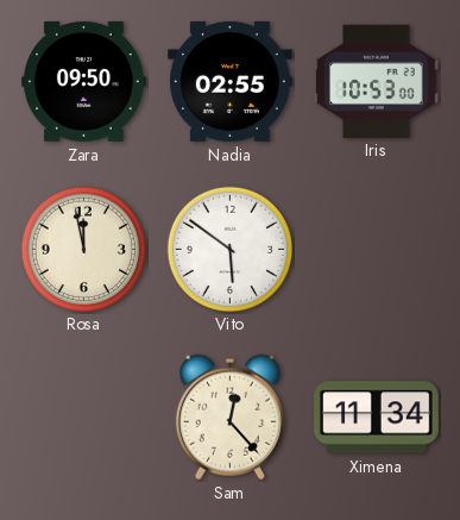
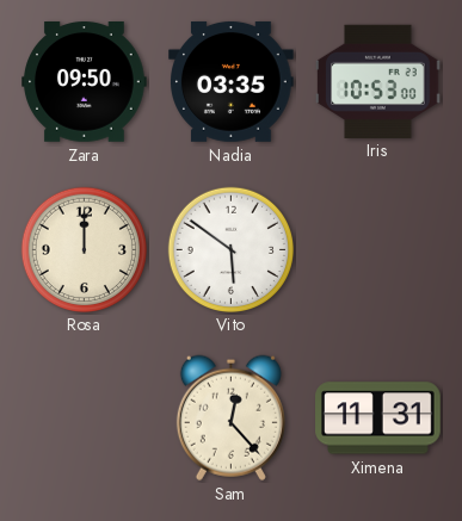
Nadia: 02:55 -> 03:35
Rosa: 11:58 -> 12:00
Ximena: 11:34 -> 11:31
